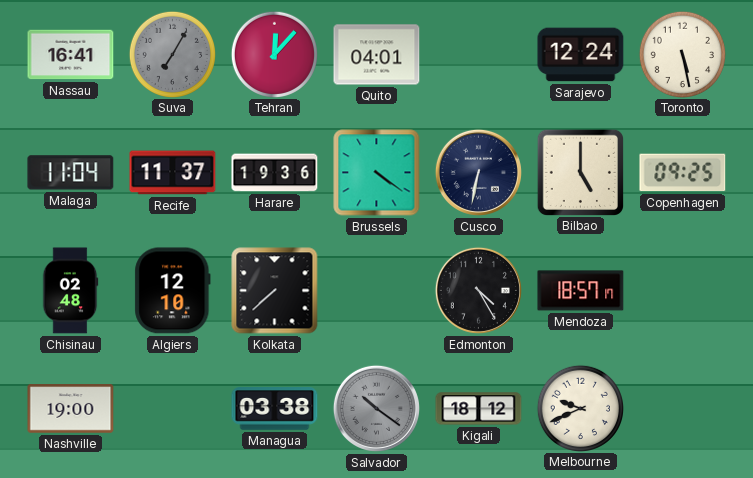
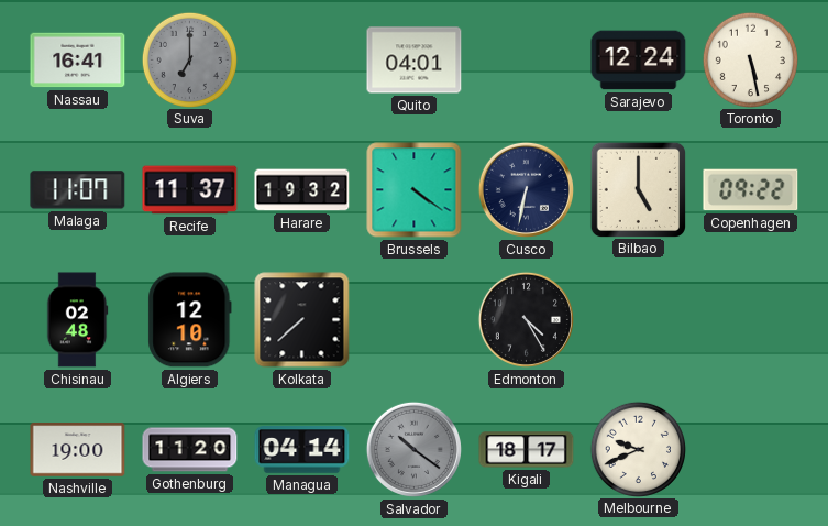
Suva: 7:05 -> 7:00
Tehran: 12:07 -> none
Malaga: 11:04 -> 11:07
Harare: 19:36 -> 19:32
Copenhagen: 09:25 -> 09:22
Mendoza: 18:57 -> none
Gothenburg: none -> 11:20
Managua: 03:38 -> 04:14
Kigali: 18:12 -> 18:17
